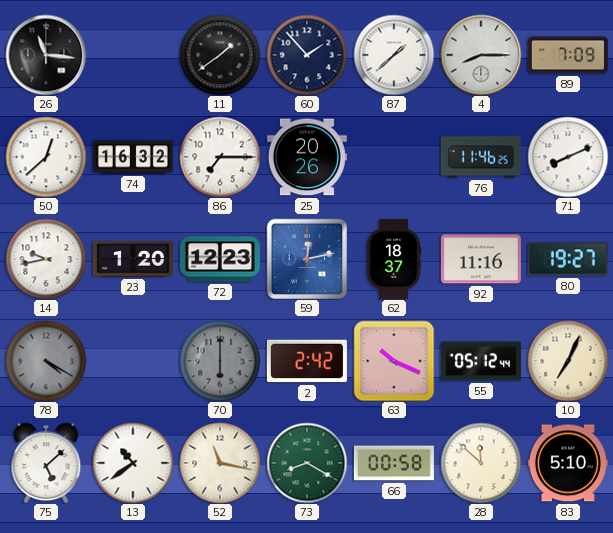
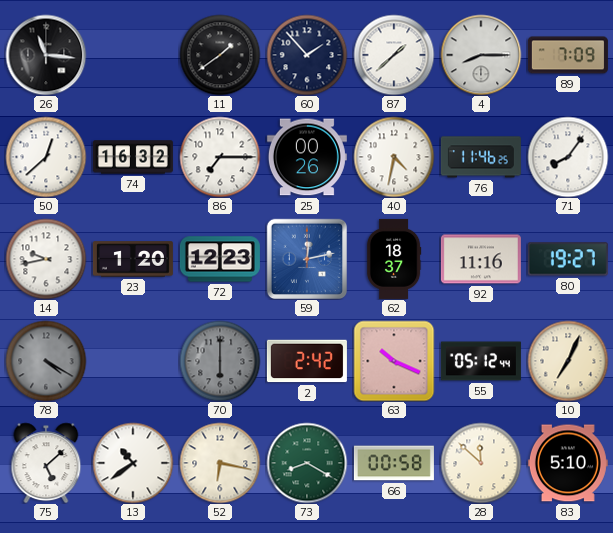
25: 20:26 -> 00:26
40: none -> 4:32
71: 8:11 -> 8:06
52: 11:17 -> 6:17
